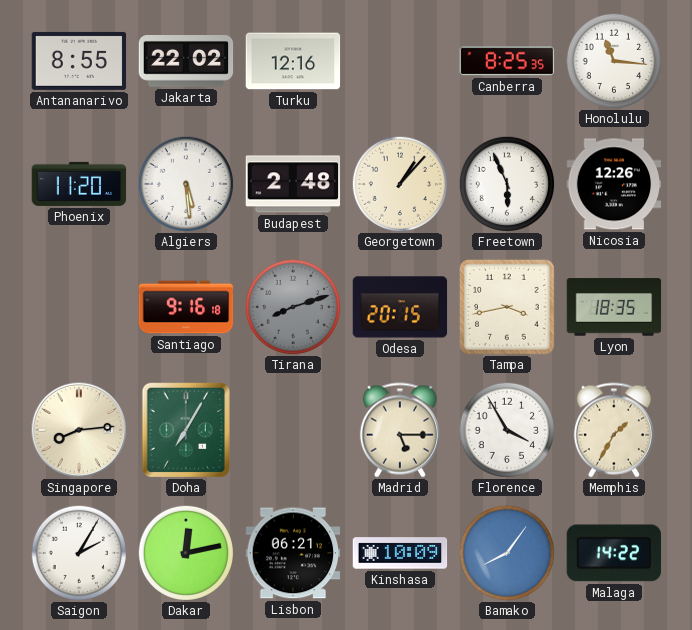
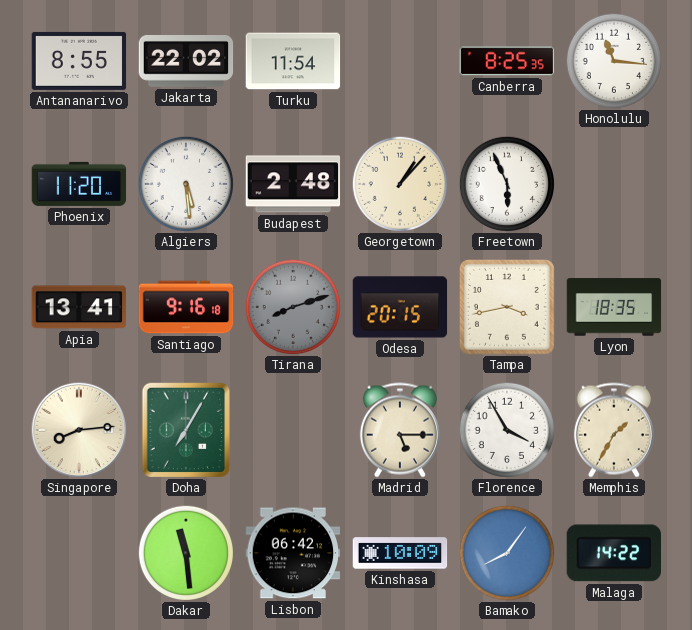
Turku: 12:16 -> 11:54
Nicosia: 12:26 -> none
Apia: none -> 13:41
Saigon: 2:05 -> none
Dakar: 12:13 -> 11:29
Lisbon: 06:21 -> 06:42
